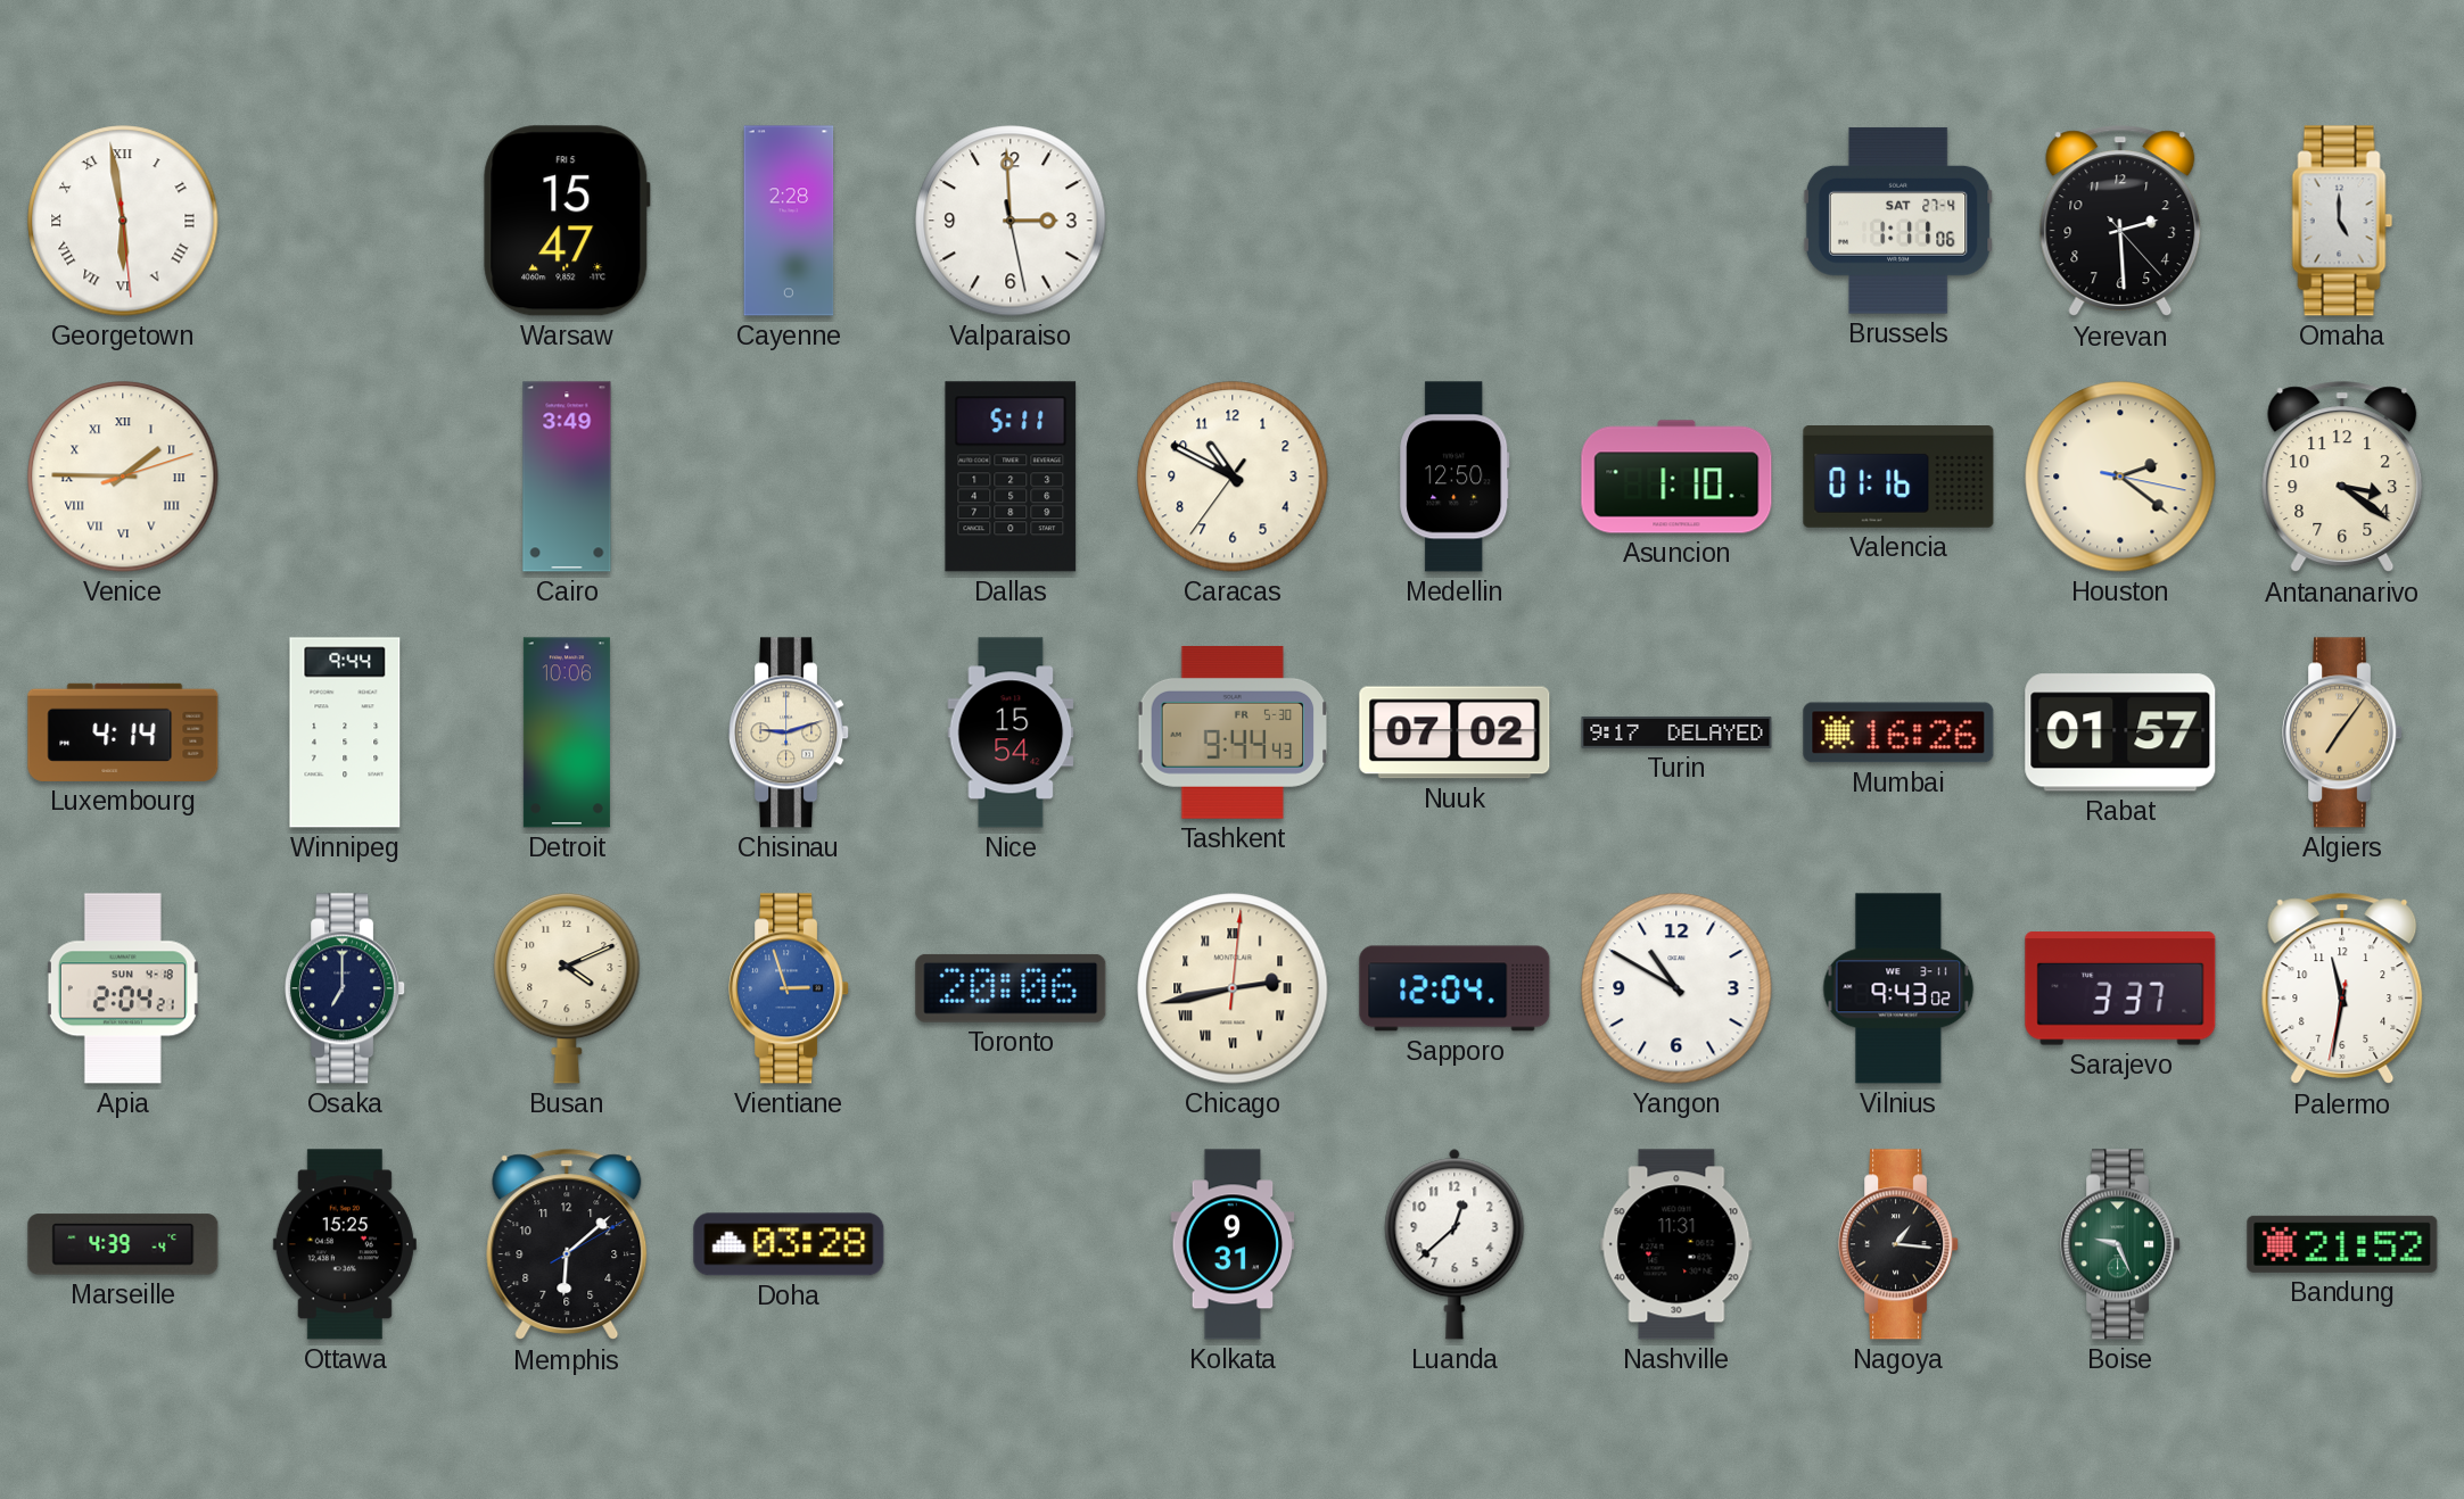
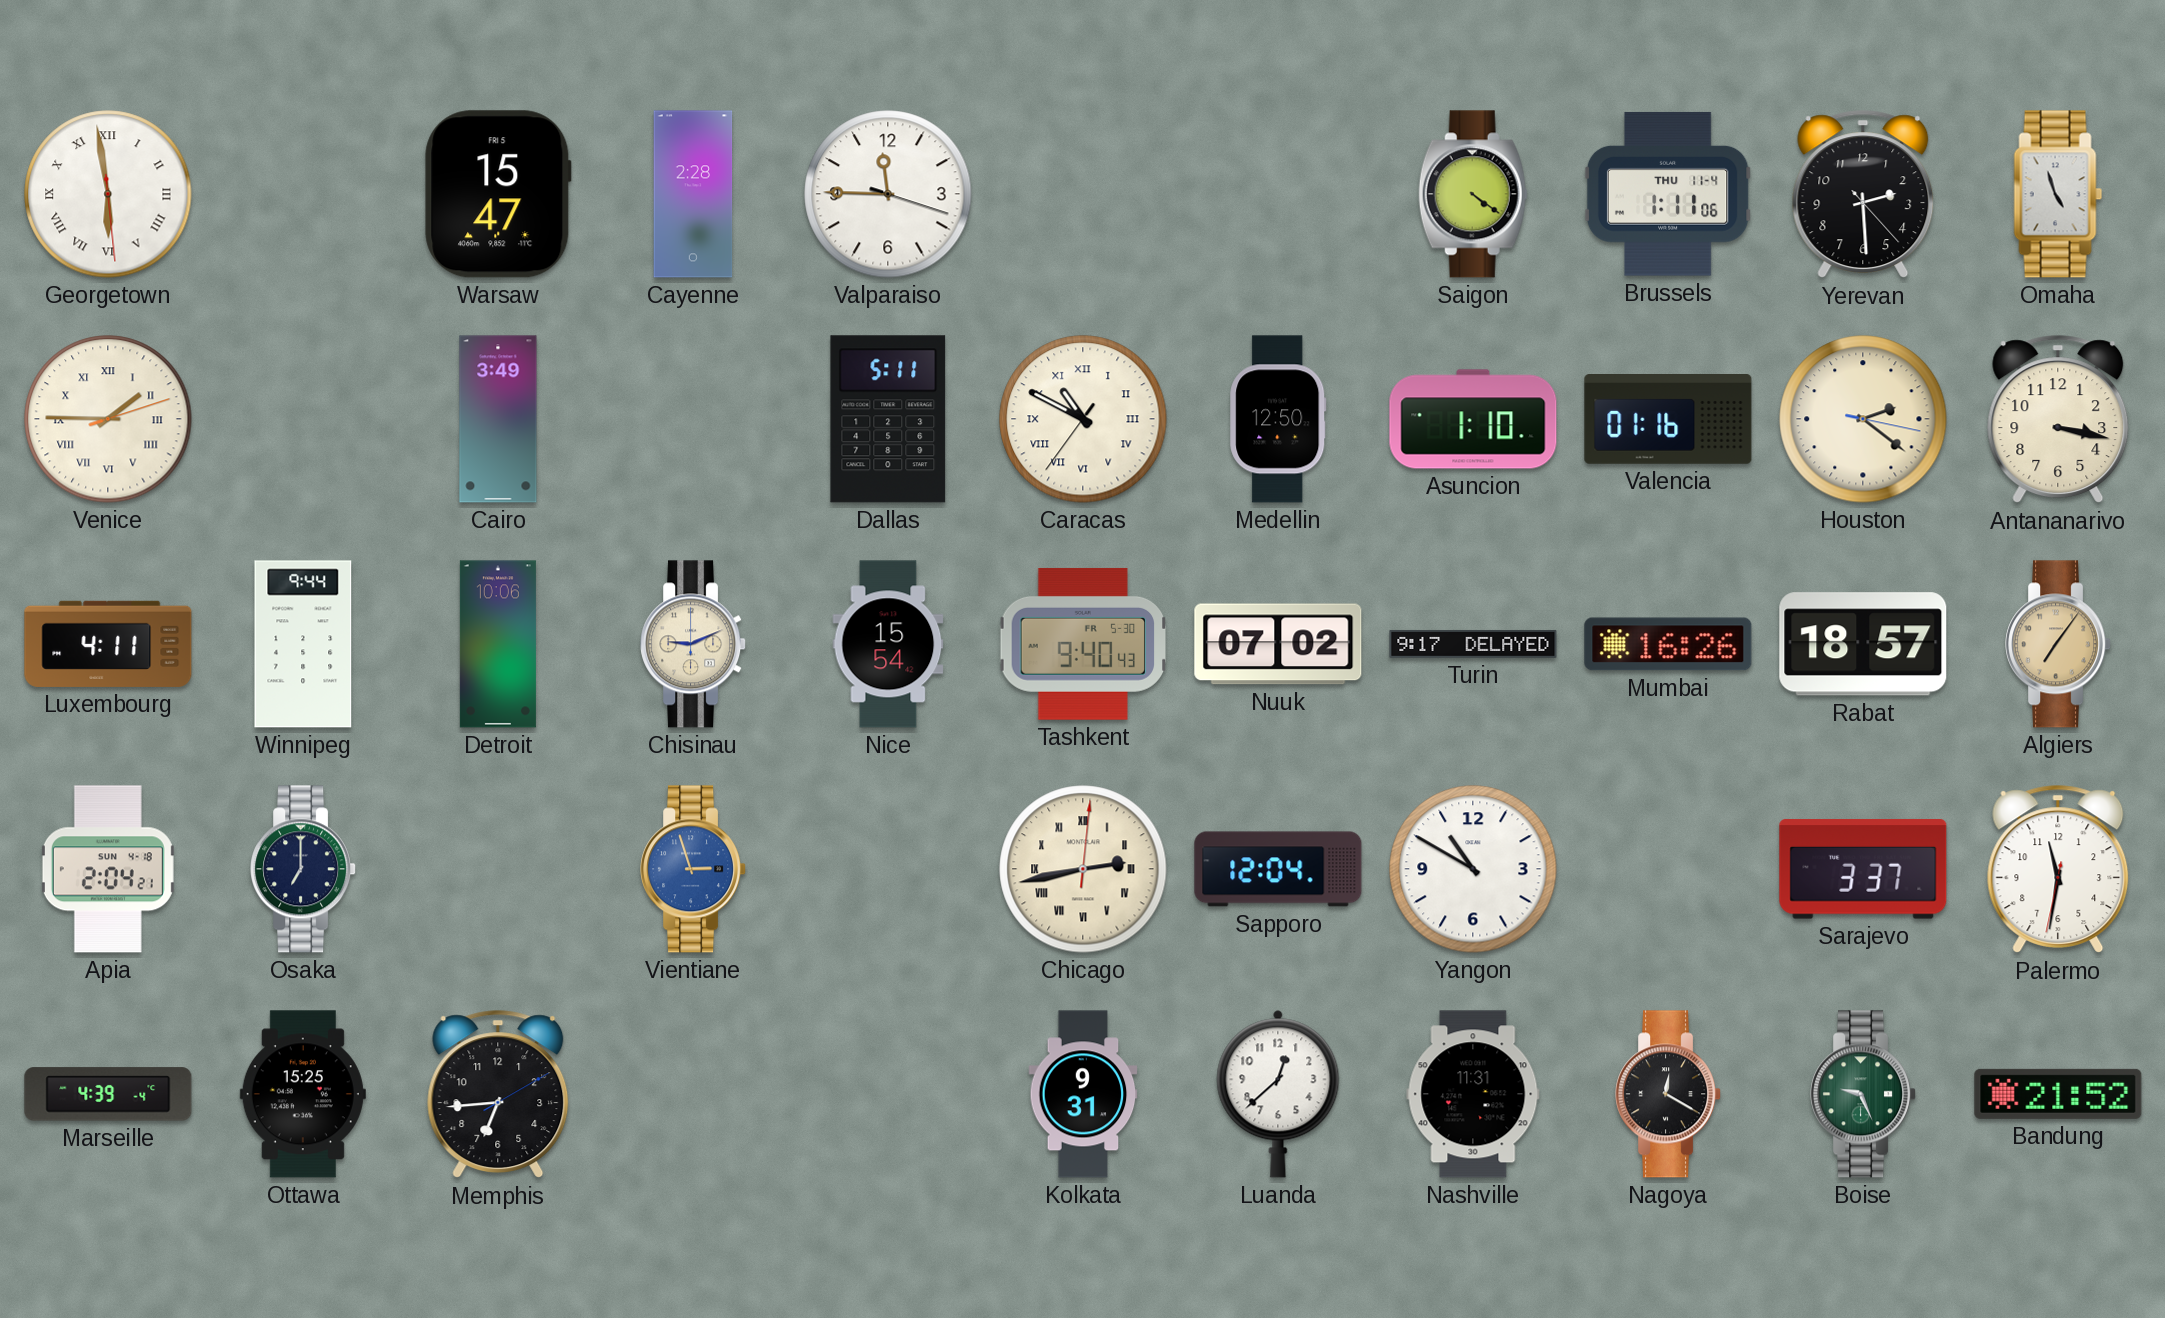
Valparaiso: 2:59 -> 11:45
Saigon: none -> 4:21
Brussels date: SAT 27-4 -> THU 11-4
Omaha: 5:00 -> 4:57
Caracas numerals: Arabic -> Roman
Antananarivo: 3:21 -> 3:17
Luxembourg: 4:14 -> 4:11
Chisinau: 9:12 -> 9:11
Tashkent: 9:44 -> 9:40
Rabat: 01:57 -> 18:57
Busan: 4:11 -> none
Toronto: 20:06 -> none
Vilnius: 9:43 -> none
Memphis: 6:08 -> 6:44
Doha: 03:28 -> none
Nagoya: 1:16 -> 12:20
